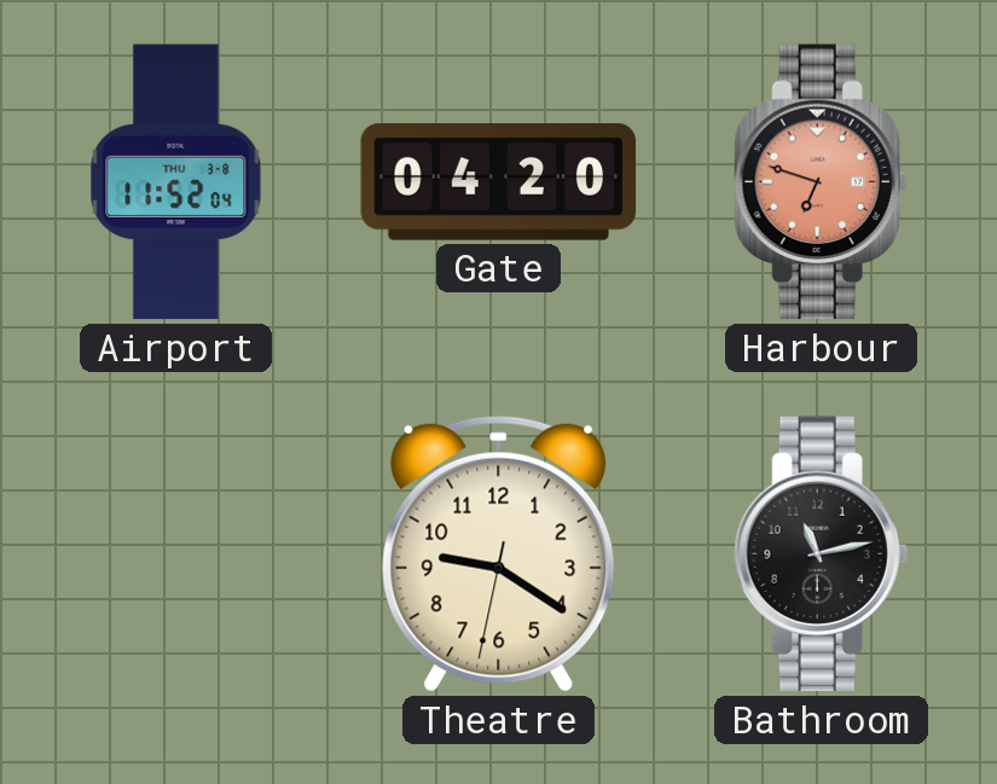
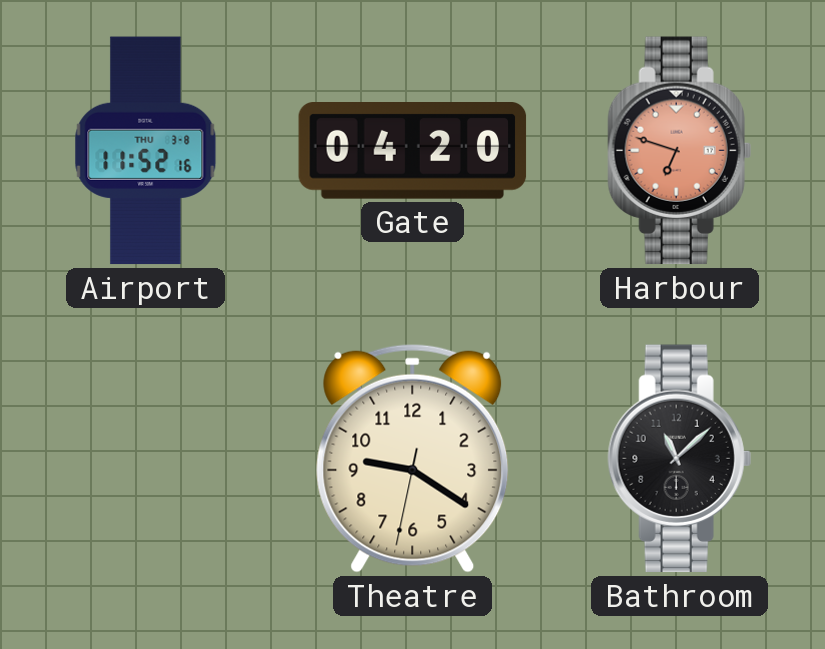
Airport: 11:52:04 -> 11:52:16
Bathroom: 11:13 -> 11:08
